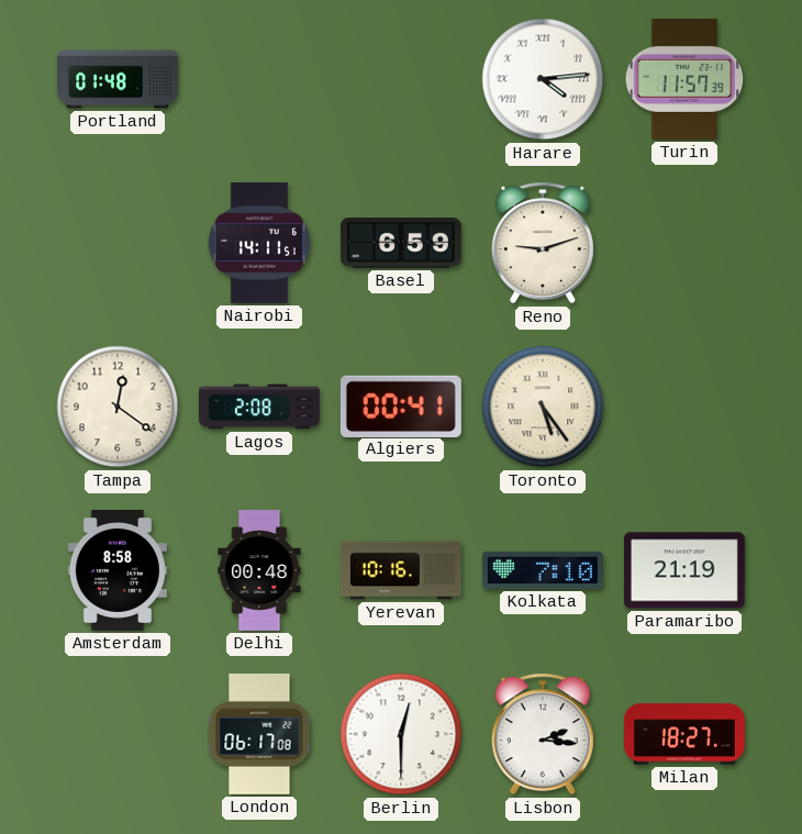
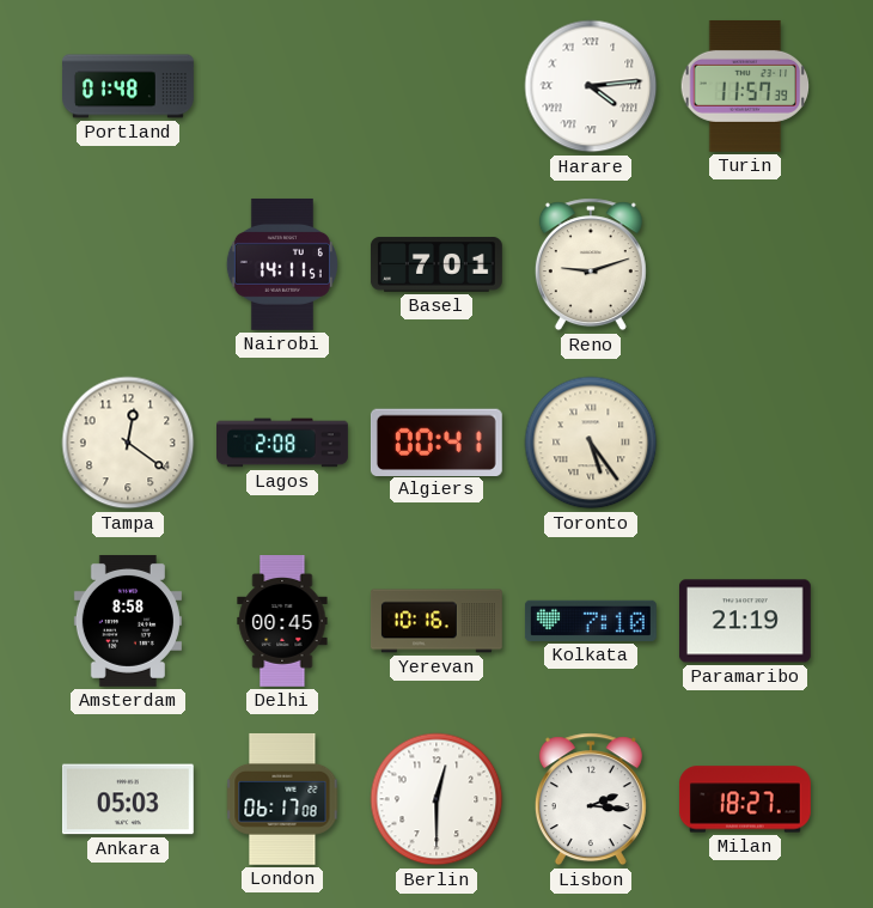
Basel: 6:59 -> 7:01
Delhi: 00:48 -> 00:45
Ankara: none -> 05:03
